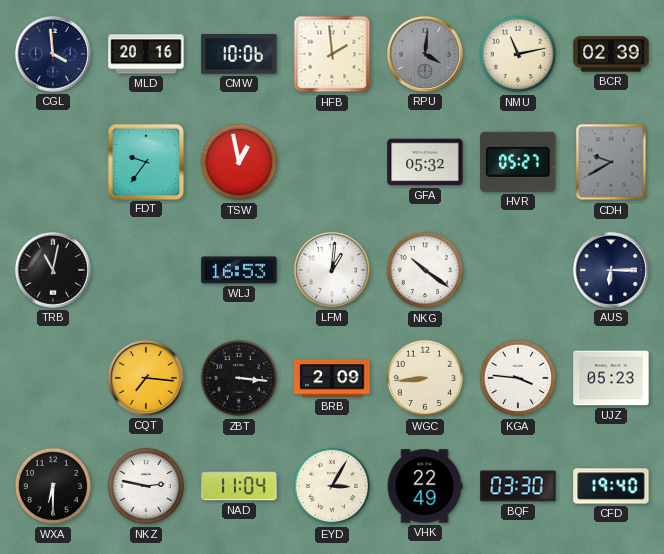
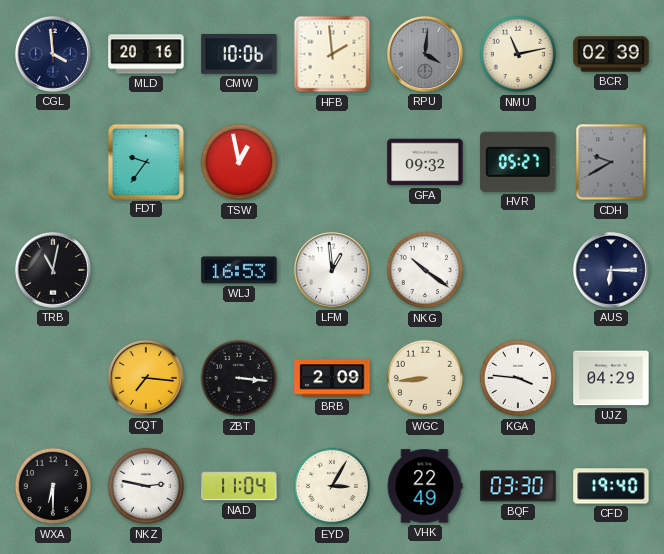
GFA: 05:32 -> 09:32
LFM: 1:01 -> 12:59
UJZ: 05:23 -> 04:29
